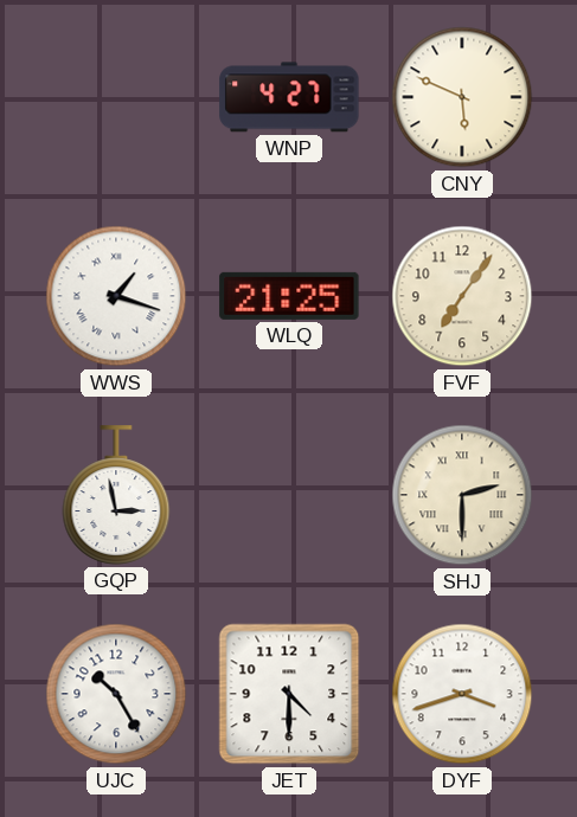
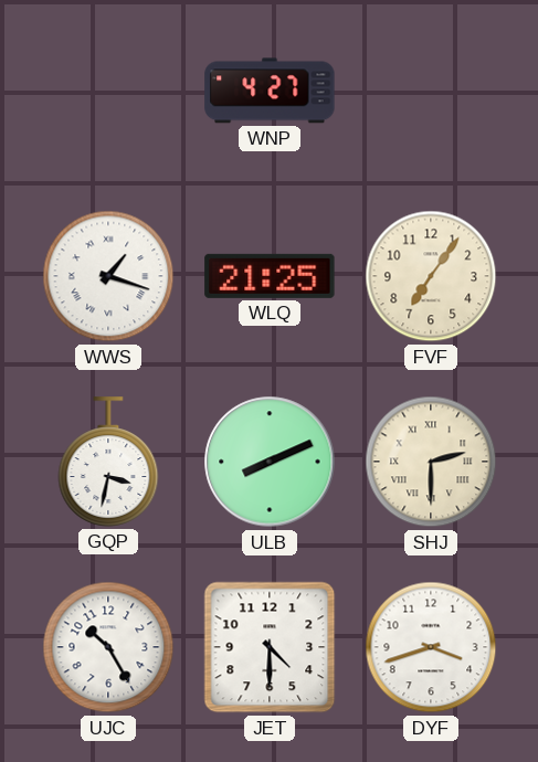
CNY: 5:49 -> none
GQP: 2:58 -> 3:32
ULB: none -> 8:11
